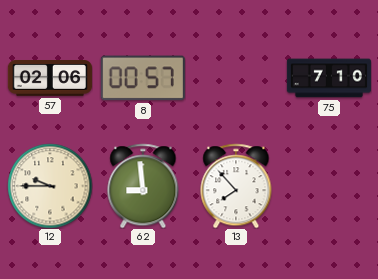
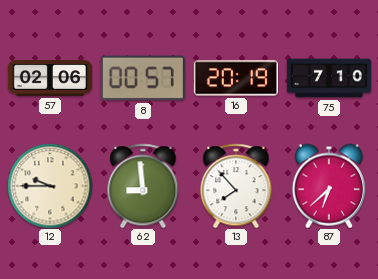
16: none -> 20:19
87: none -> 6:38
